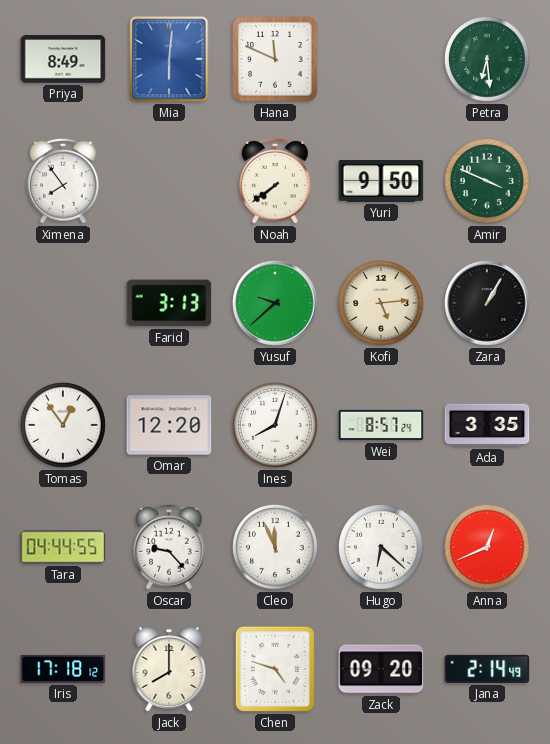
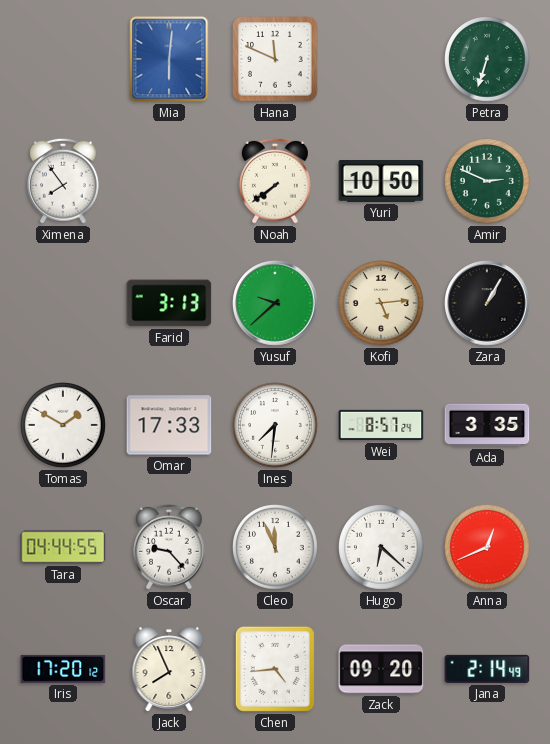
Priya: 8:49 -> none
Petra: 6:29 -> 6:33
Yuri: 9:50 -> 10:50
Amir: 3:49 -> 2:49
Tomas: 12:54 -> 1:50
Omar: 12:20 -> 17:33
Ines: 8:03 -> 7:31
Iris: 17:18 -> 17:20
Jack: 8:00 -> 7:56
Chen: 4:48 -> 4:44
